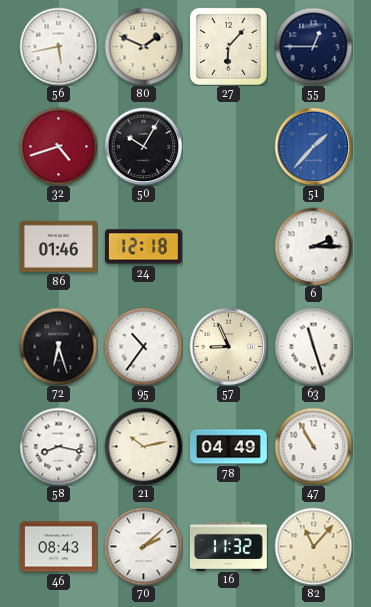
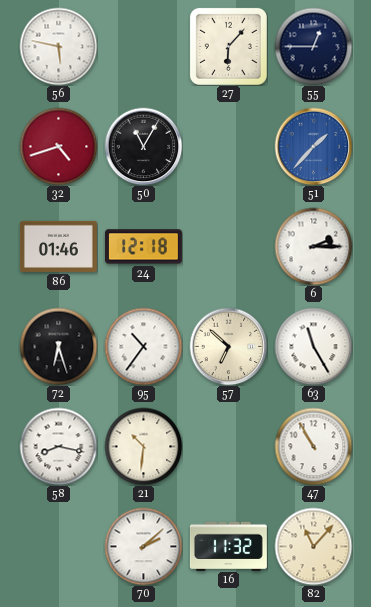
56: 5:43 -> 5:47
80: 1:49 -> none
50: 10:05 -> 11:05
57: 8:56 -> 6:52
63: 11:27 -> 11:25
21: 10:13 -> 10:31
78: 04:49 -> none
46: 08:43 -> none
